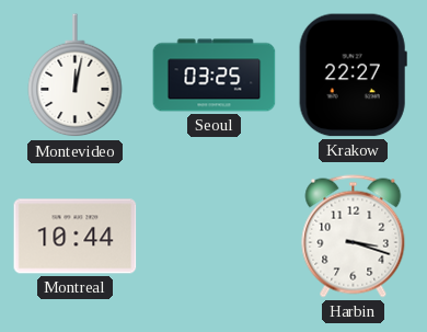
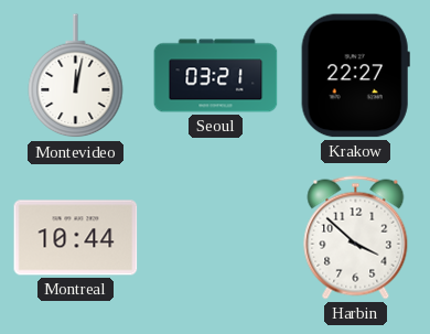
Seoul: 03:25 -> 03:21
Harbin: 3:18 -> 3:52
